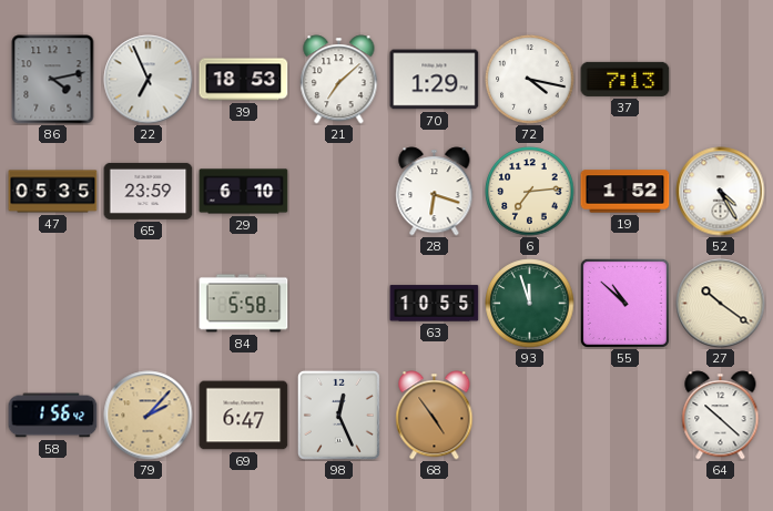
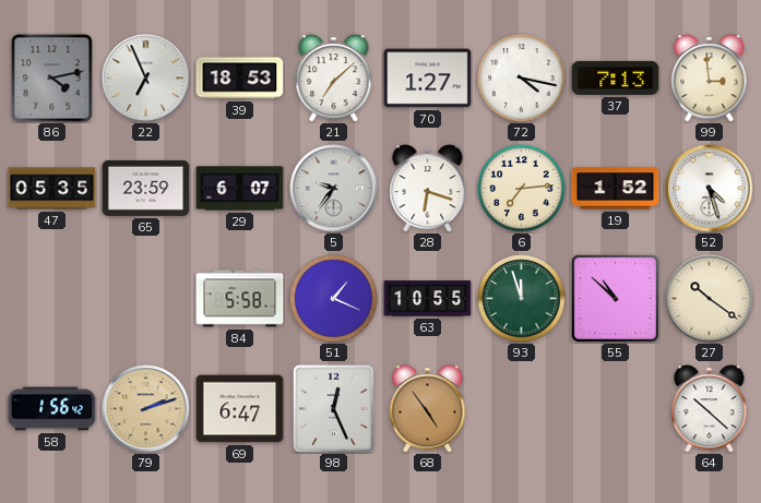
70: 1:29 -> 1:27
99: none -> 2:59
29: 6:10 -> 6:07
5: none -> 9:36
52: 4:25 -> 4:27
51: none -> 1:19
79: 2:07 -> 2:12
